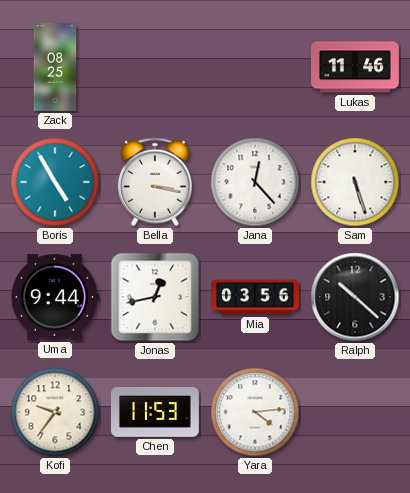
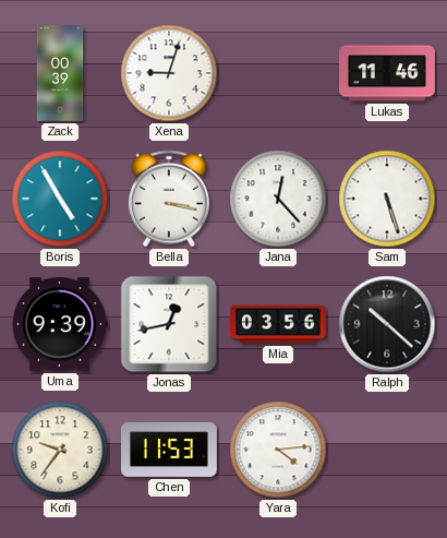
Zack: 08:25 -> 00:39
Xena: none -> 9:03
Uma: 9:44 -> 9:39
